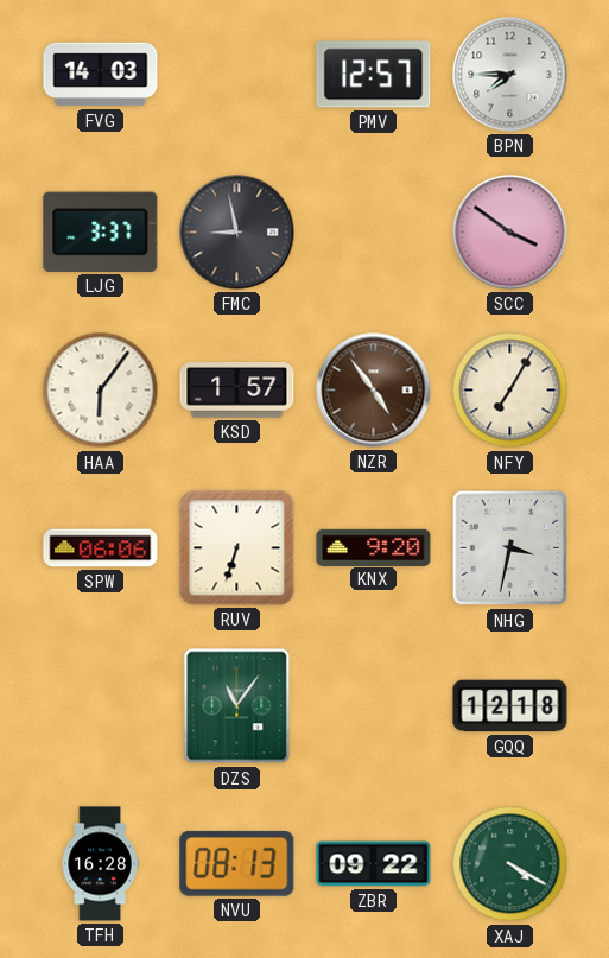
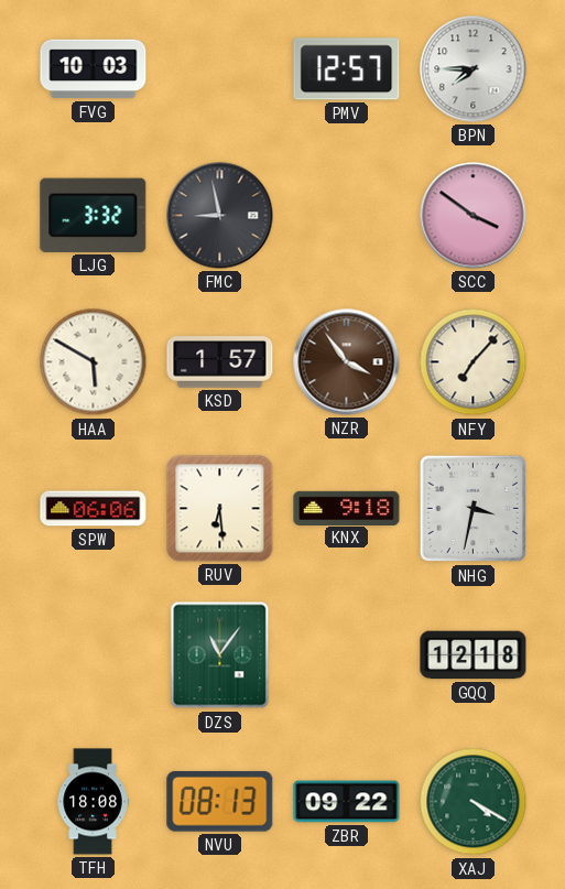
FVG: 14:03 -> 10:03
LJG: 3:37 -> 3:32
HAA: 6:06 -> 5:50
NZR: 4:54 -> 3:54
NFY: 7:05 -> 7:07
RUV: 6:33 -> 6:29
KNX: 9:20 -> 9:18
TFH: 16:28 -> 18:08
